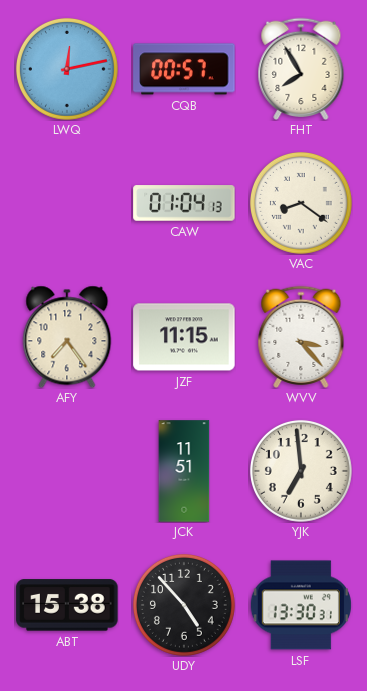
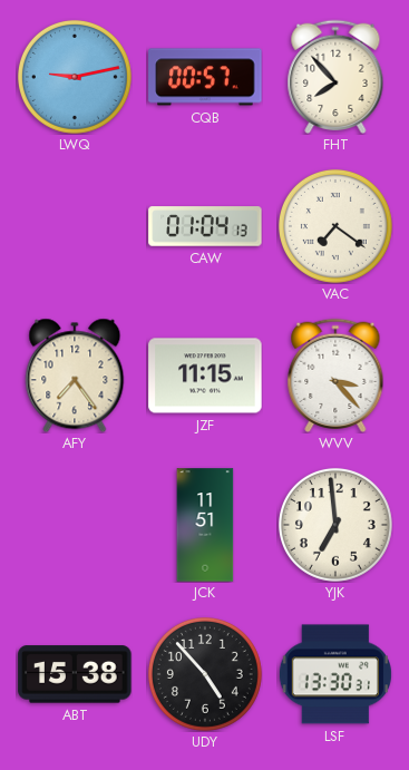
LWQ: 12:13 -> 9:13
FHT: 7:55 -> 7:53
VAC: 8:21 -> 7:21
